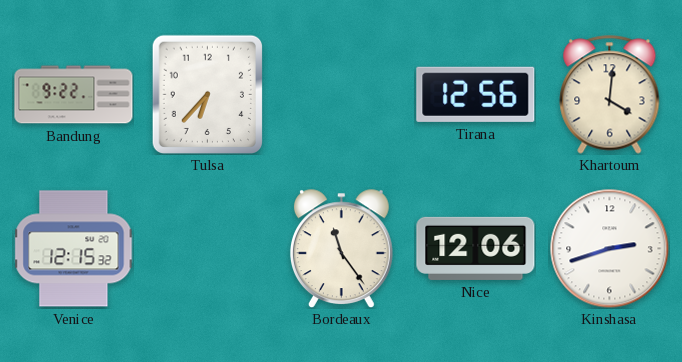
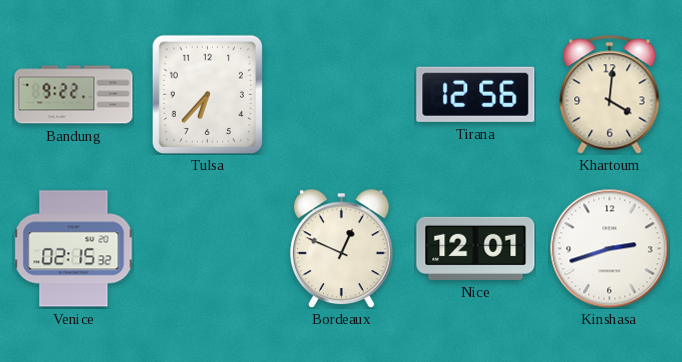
Venice: 12:15 -> 02:15
Bordeaux: 11:24 -> 12:49
Nice: 12:06 -> 12:01
